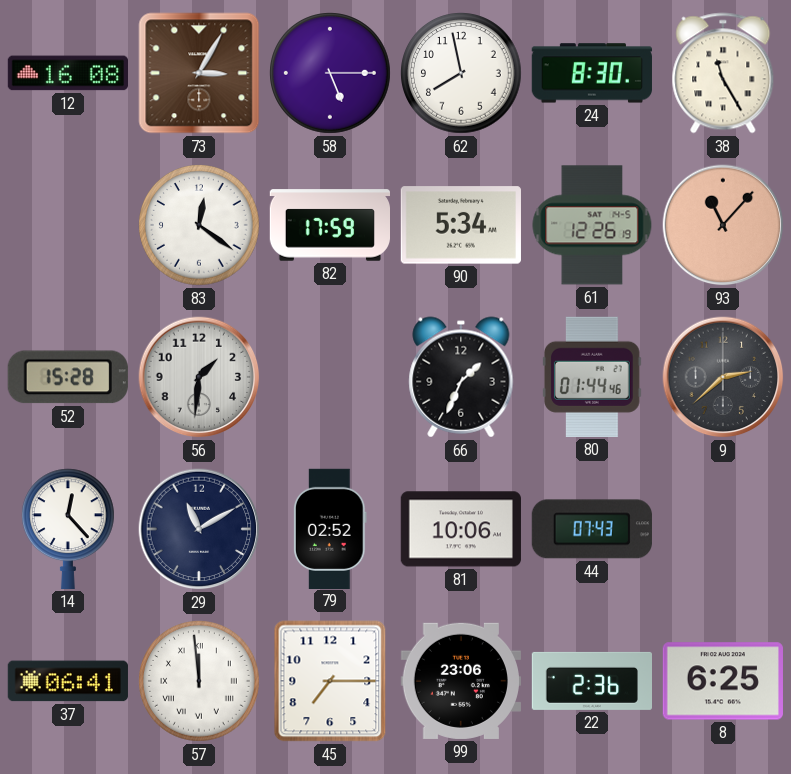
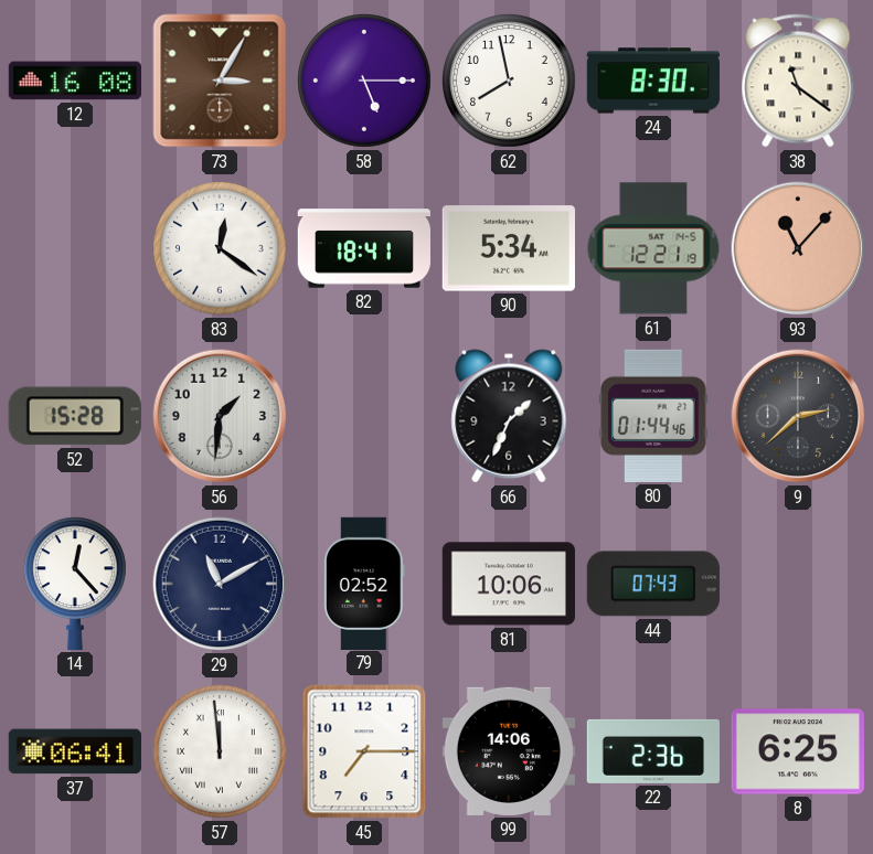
38: 11:25 -> 11:21
82: 17:59 -> 18:41
61: 12:26 -> 12:21
99: 23:06 -> 14:06
